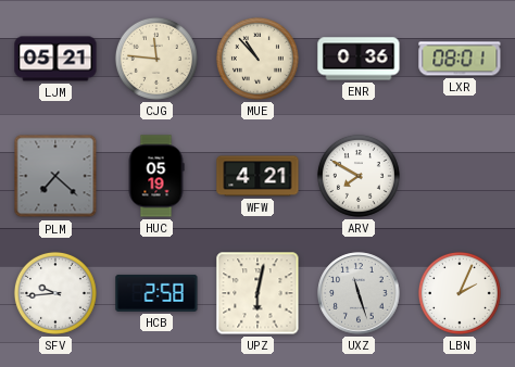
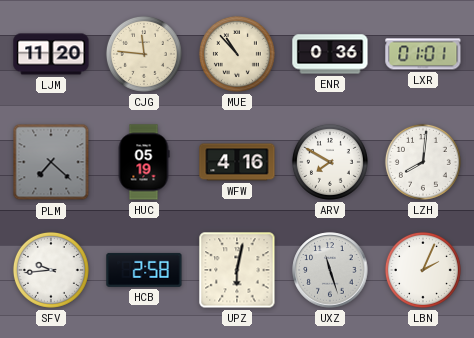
LJM: 05:21 -> 11:20
LXR: 08:01 -> 01:01
WFW: 4:21 -> 4:16
LZH: none -> 8:01
